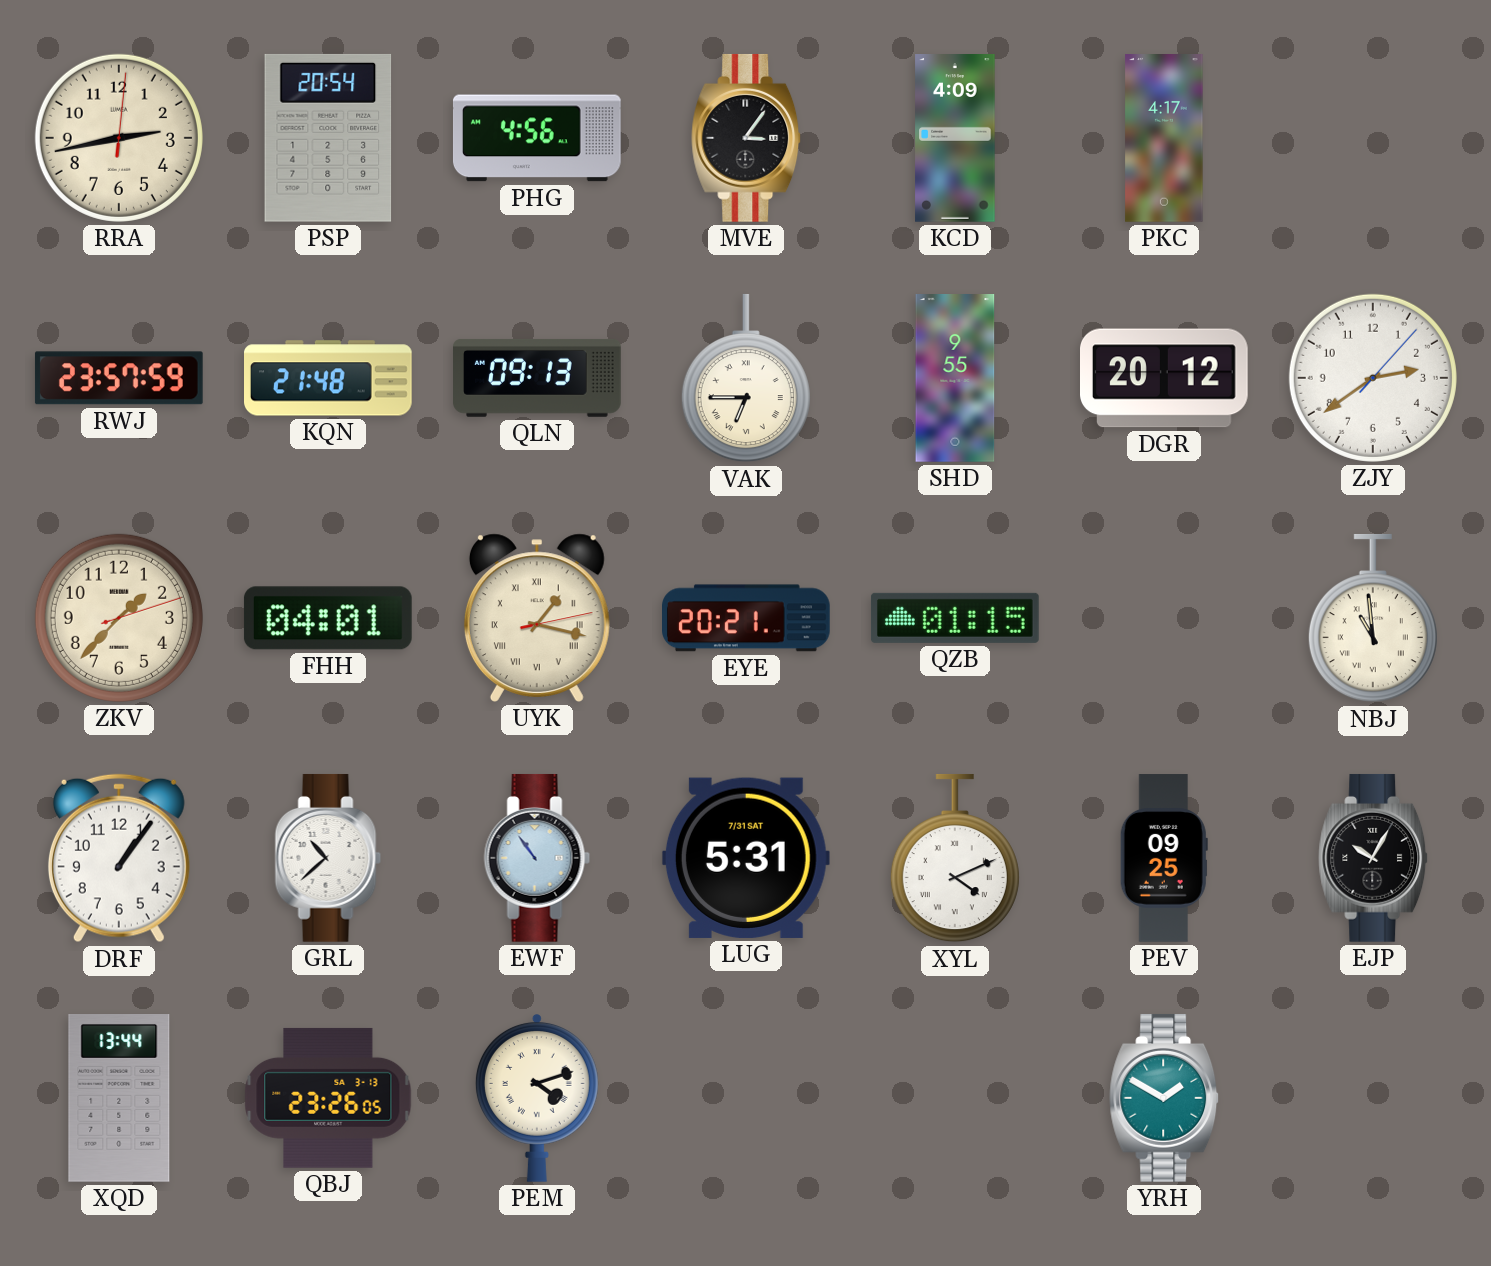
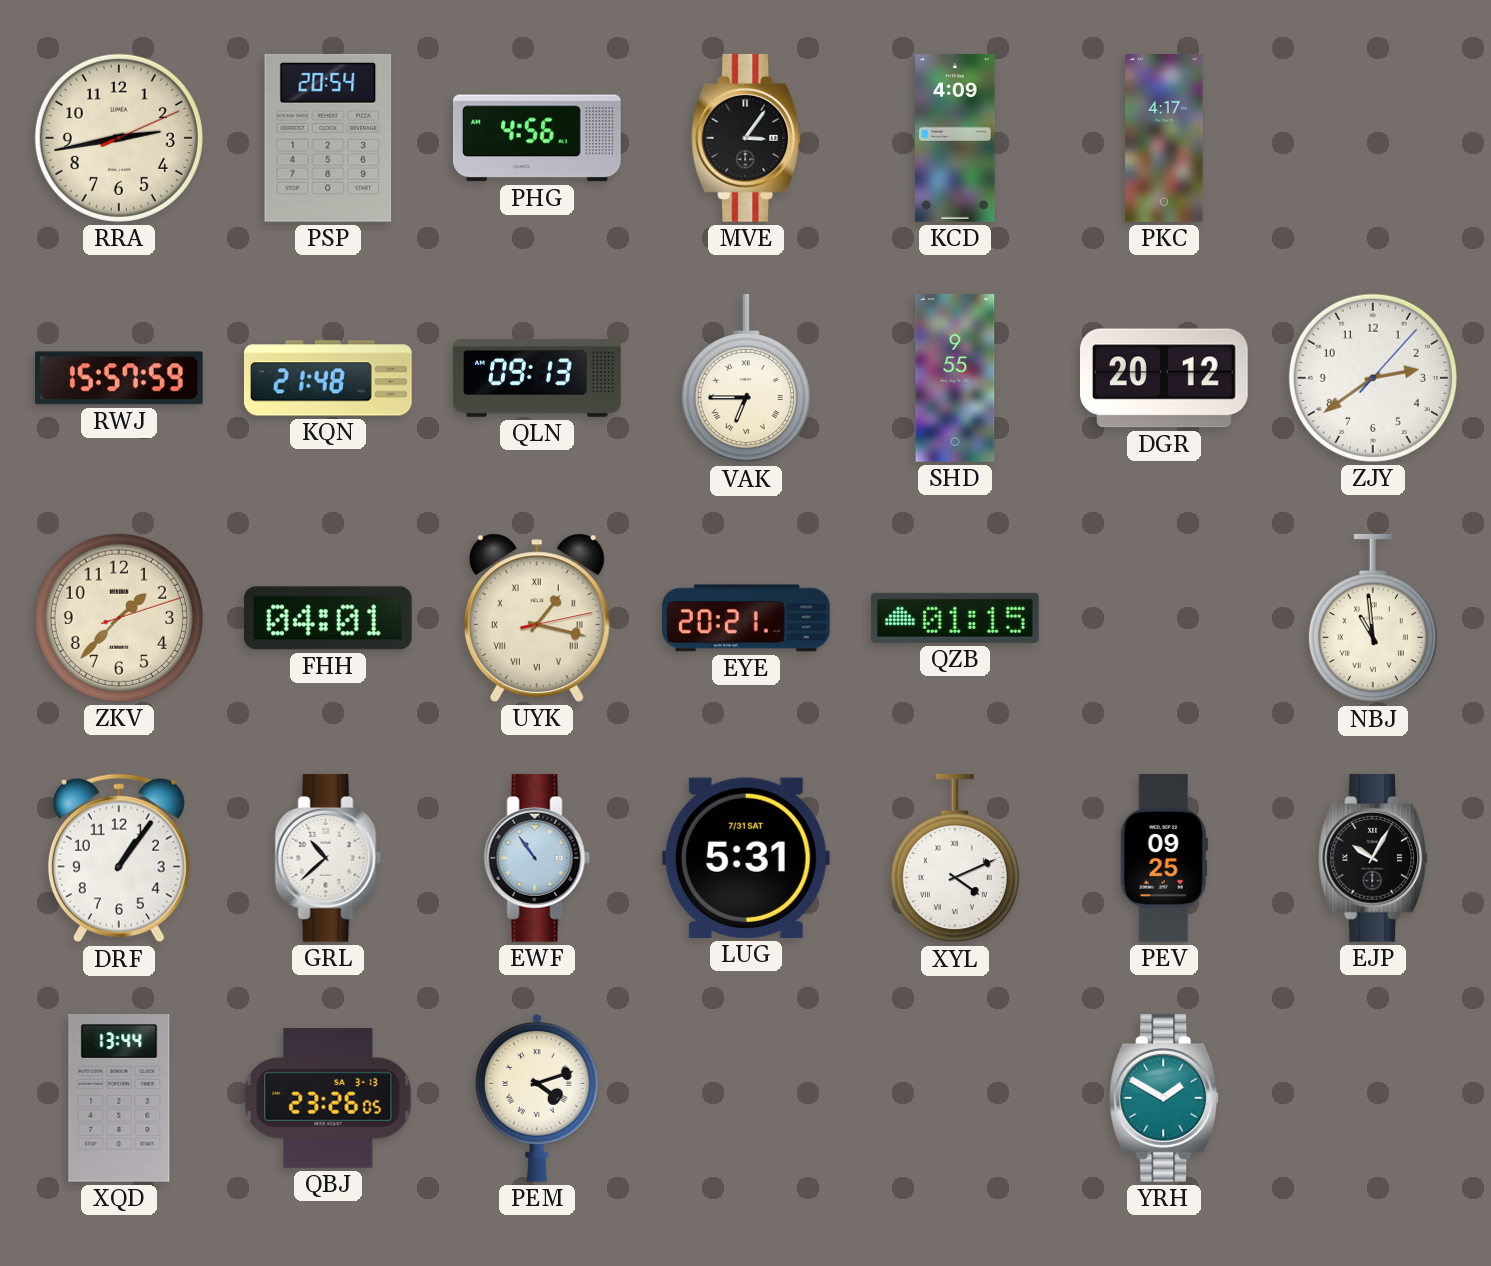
RRA: 2:43:01 -> 2:43:11
RWJ: 23:57 -> 15:57
